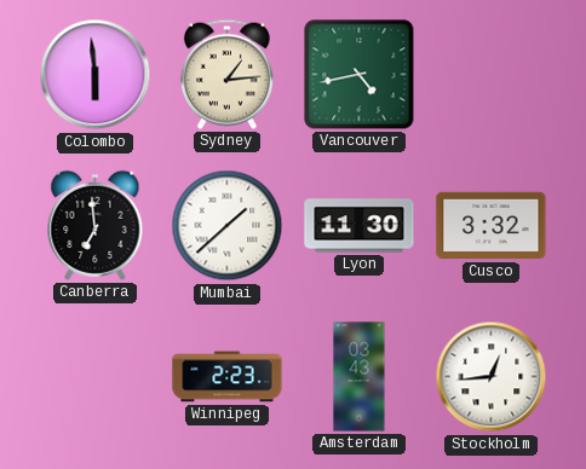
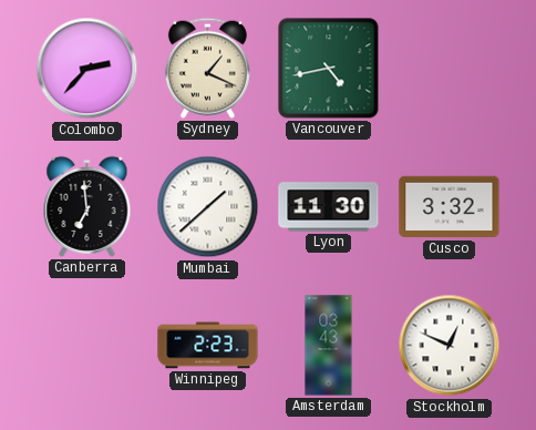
Colombo: 5:59 -> 2:37
Sydney: 1:14 -> 1:19
Stockholm: 12:44 -> 12:49
